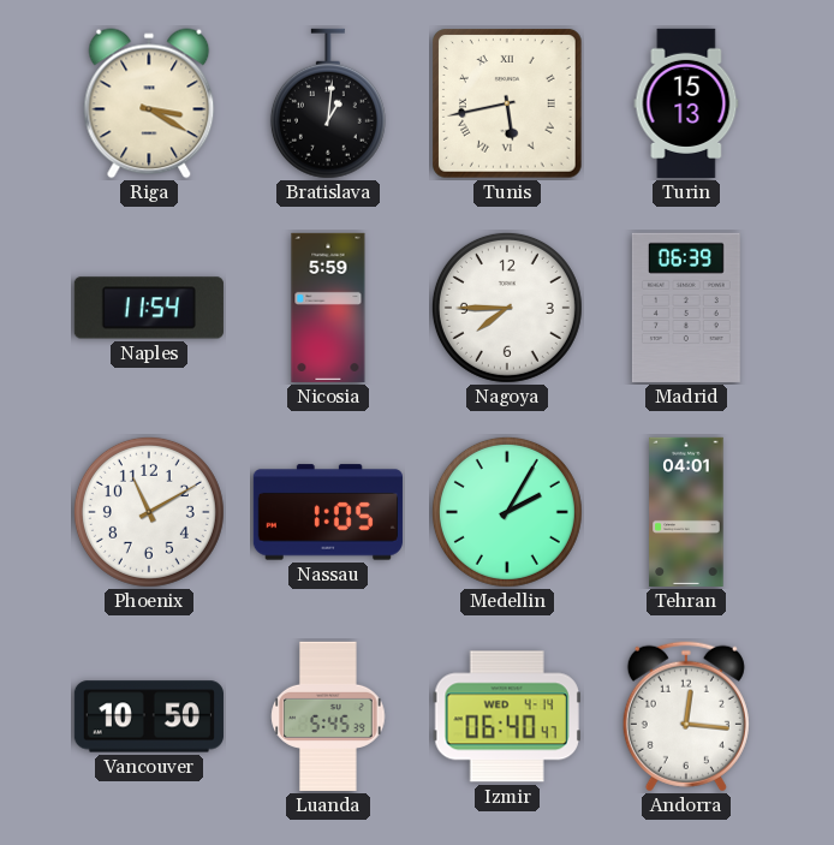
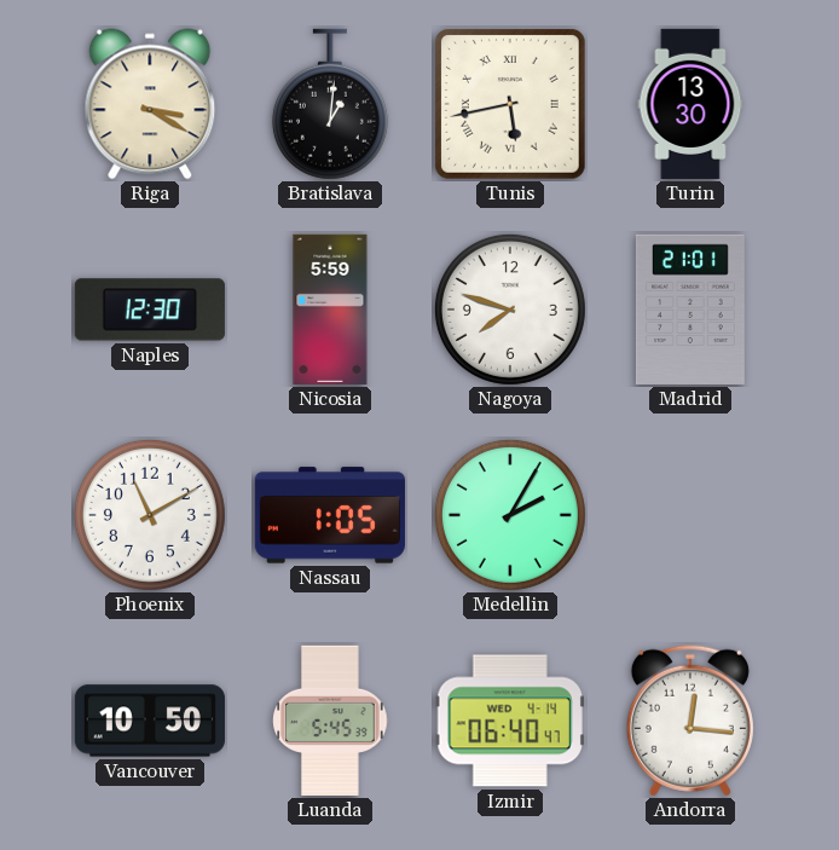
Turin: 15:13 -> 13:30
Naples: 11:54 -> 12:30
Nagoya: 7:45 -> 7:48
Madrid: 06:39 -> 21:01
Tehran: 04:01 -> none
